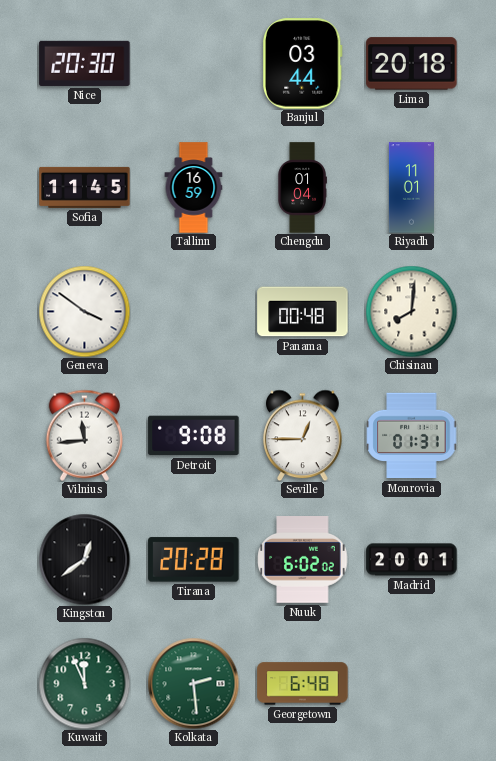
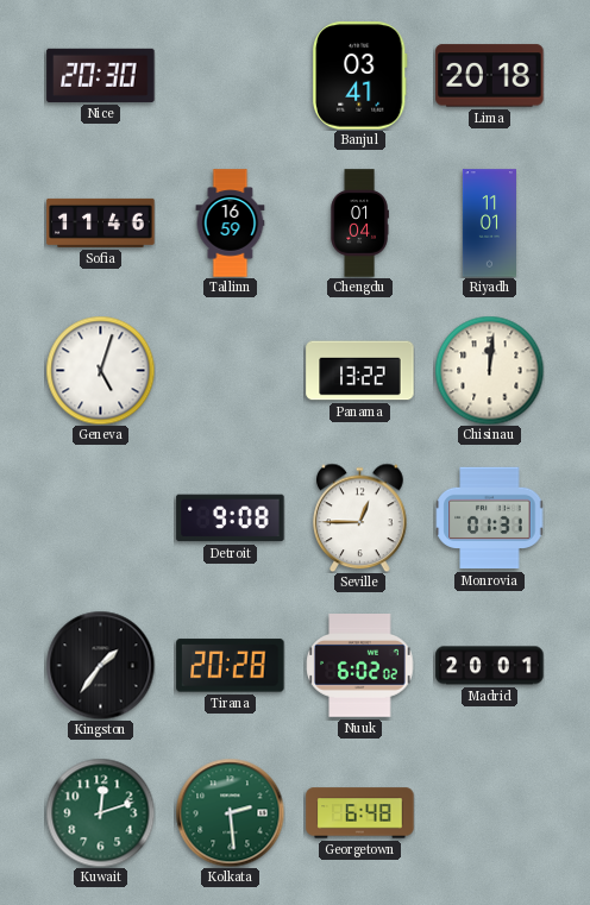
Banjul: 03:44 -> 03:41
Sofia: 11:45 -> 11:46
Geneva: 3:51 -> 5:03
Panama: 00:48 -> 13:22
Chisinau: 8:01 -> 12:01
Vilnius: 11:44 -> none
Kingston: 12:39 -> 1:36
Kuwait: 11:56 -> 12:12
